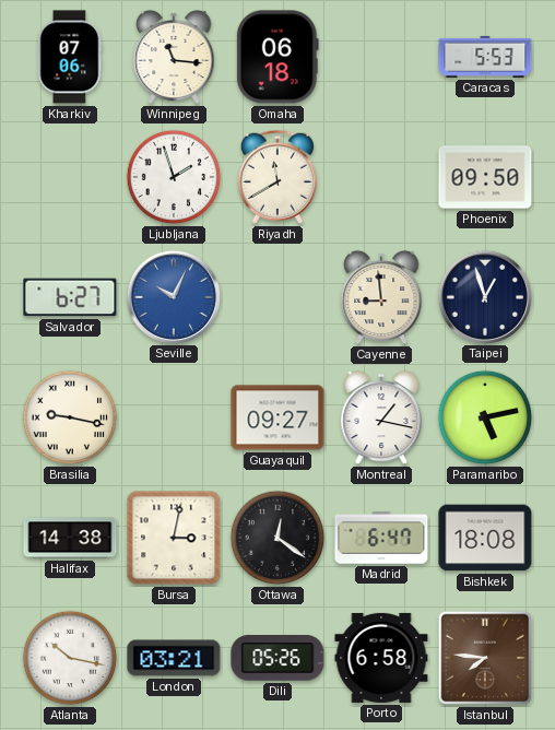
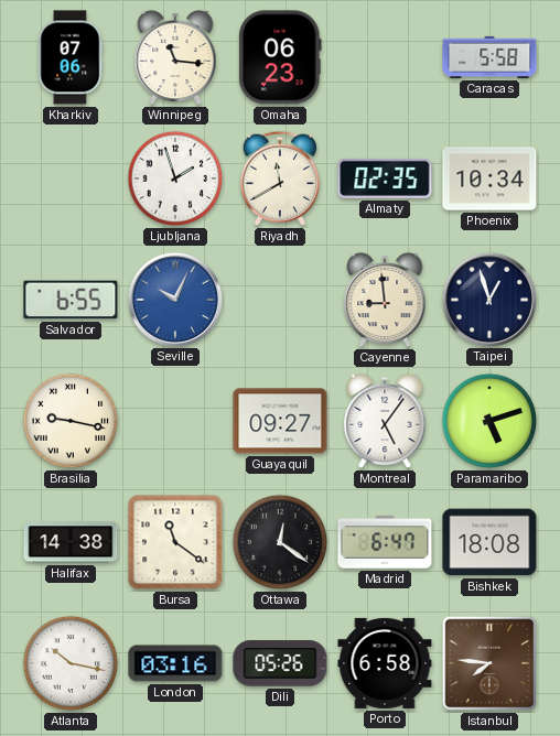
Omaha: 06:18 -> 06:23
Caracas: 5:53 -> 5:58
Almaty: none -> 02:35
Phoenix: 09:50 -> 10:34
Salvador: 6:27 -> 6:55
Montreal: 1:17 -> 5:06
Paramaribo: 5:13 -> 5:12
Bursa: 3:02 -> 11:21
London: 03:21 -> 03:16
